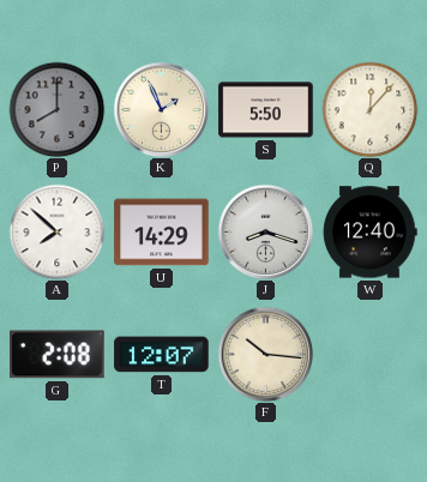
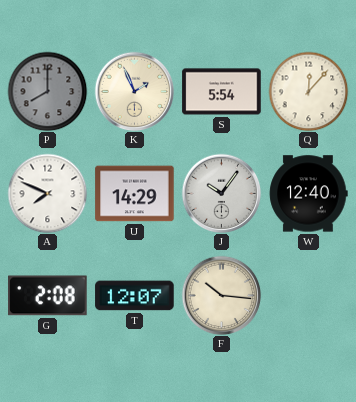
S: 5:50 -> 5:54
A: 7:52 -> 7:49
J: 8:18 -> 10:06
